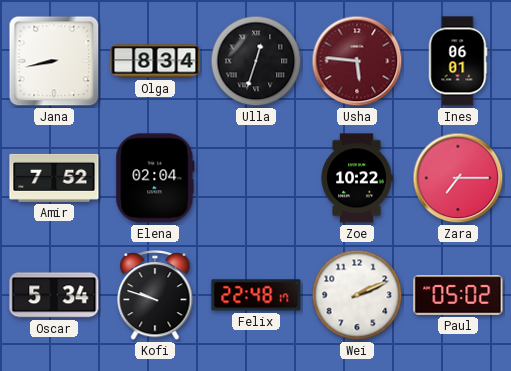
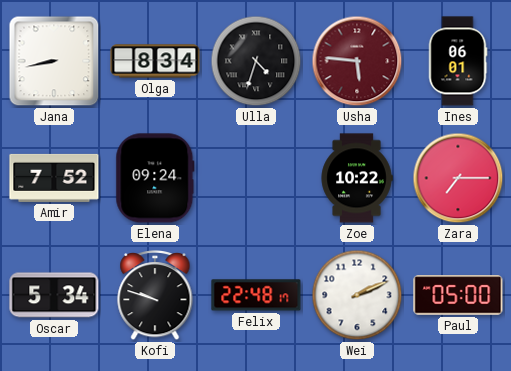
Ulla: 12:33 -> 4:33
Elena: 02:04 -> 09:24
Paul: 05:02 -> 05:00
